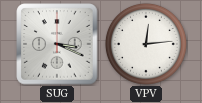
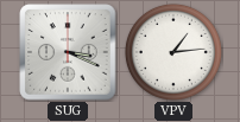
VPV: 12:14 -> 1:14
